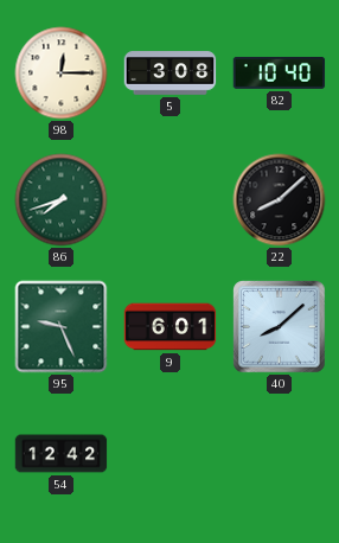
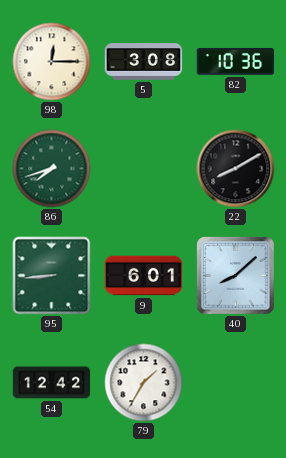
82: 10:40 -> 10:36
22: 8:08 -> 8:10
95: 9:26 -> 8:44
79: none -> 1:35
